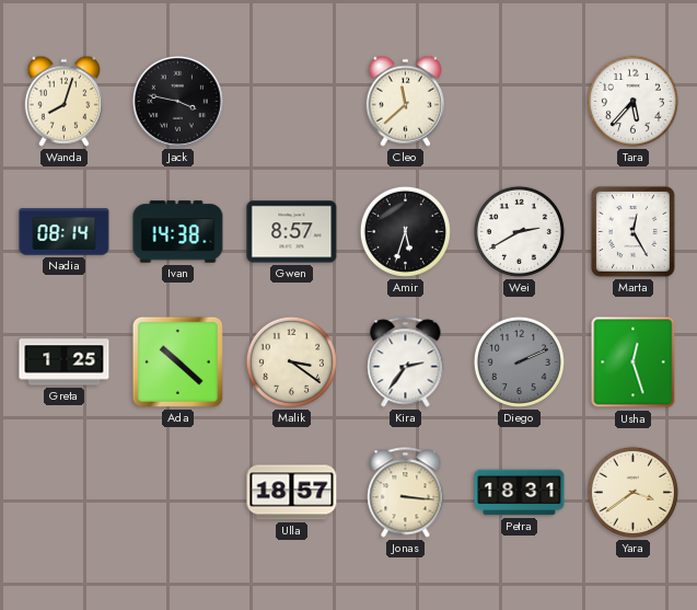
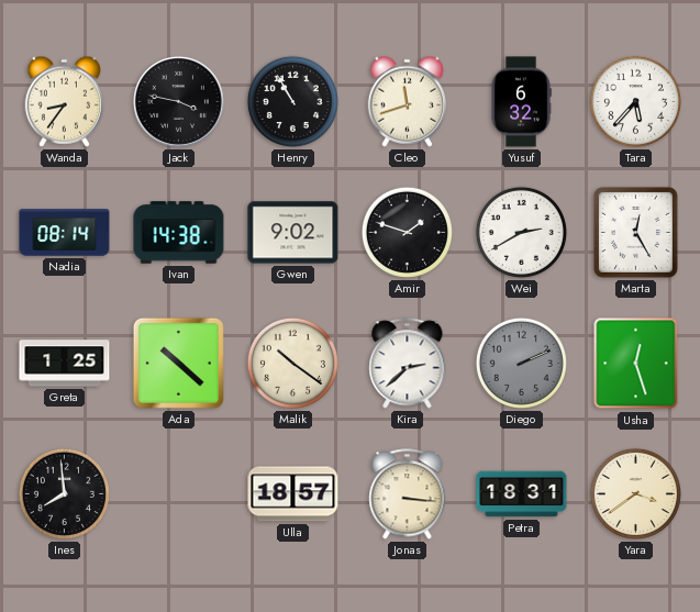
Wanda: 8:03 -> 8:36
Henry: none -> 10:55
Cleo: 11:38 -> 11:42
Yusuf: none -> 6:32
Gwen: 8:57 -> 9:02
Amir: 5:33 -> 1:48
Malik: 3:21 -> 10:21
Kira: 2:36 -> 2:38
Ines: none -> 7:59
